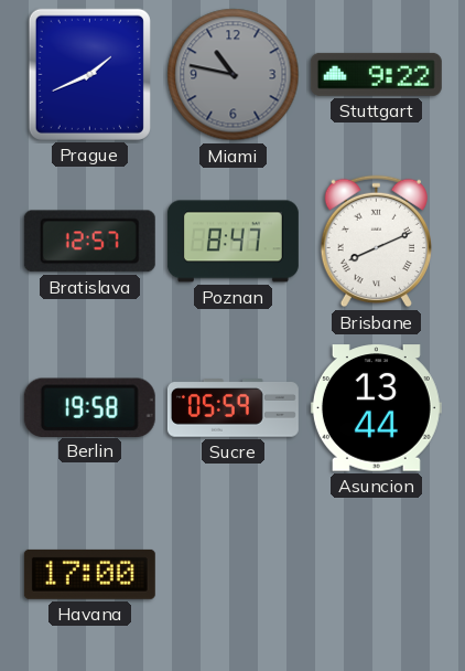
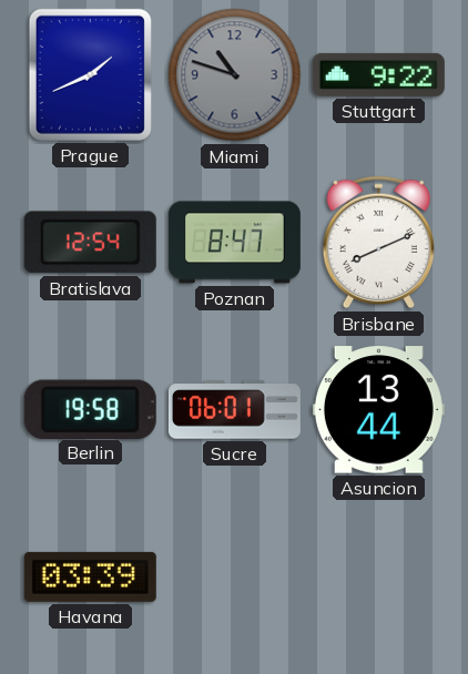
Miami: 10:47 -> 10:48
Bratislava: 12:57 -> 12:54
Sucre: 05:59 -> 06:01
Havana: 17:00 -> 03:39
